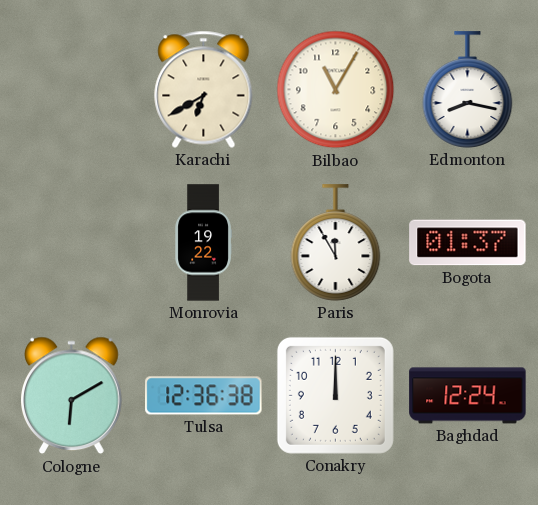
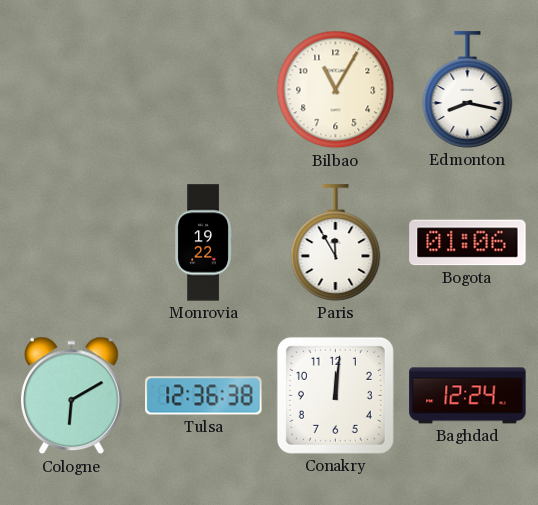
Karachi: 6:40 -> none
Bogota: 01:37 -> 01:06
Conakry: 12:00 -> 12:01
